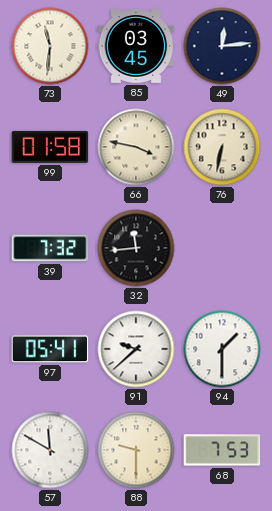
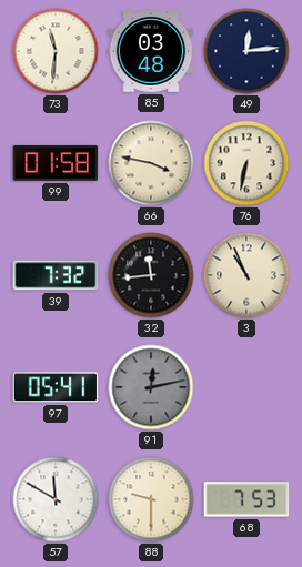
85: 03:45 -> 03:48
3: none -> 10:56
91: 9:38 -> 12:13
91 dial: white -> grey
94: 1:30 -> none
